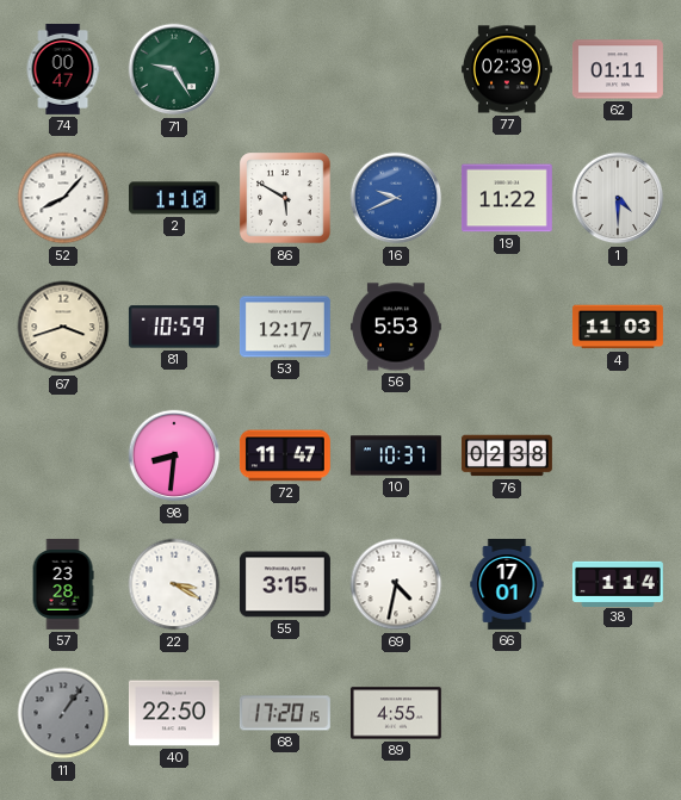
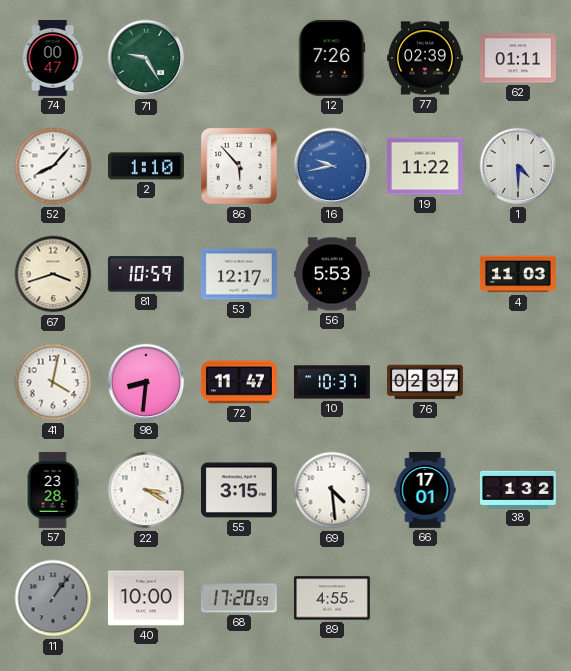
12: none -> 7:26
86: 5:50 -> 5:53
16: 9:41 -> 9:43
41: none -> 4:02
76: 02:38 -> 02:37
69: 4:32 -> 4:29
38: 1:14 -> 1:32
40: 22:50 -> 10:00
68: 17:20:15 -> 17:20:59
